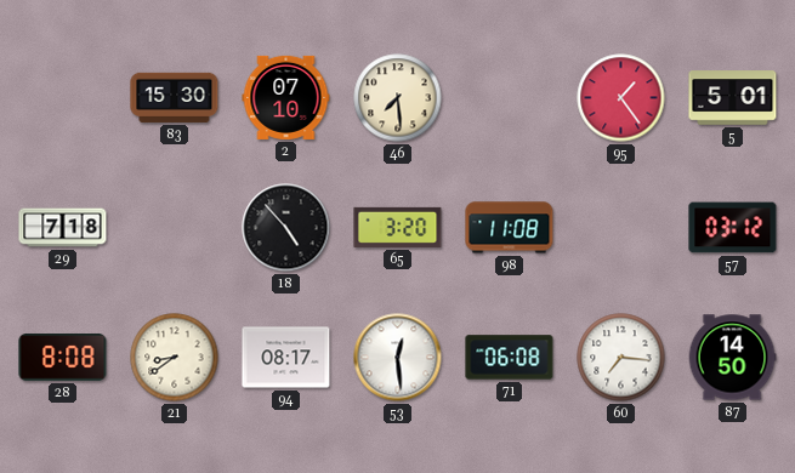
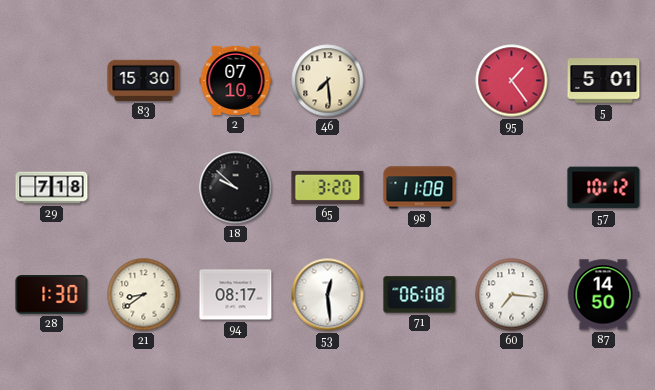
18: 4:53 -> 9:52
57: 03:12 -> 10:12
28: 8:08 -> 1:30
